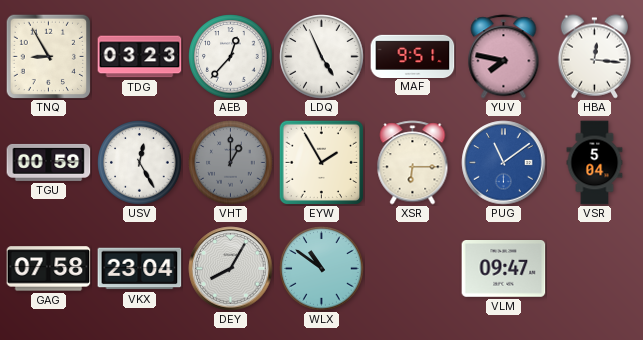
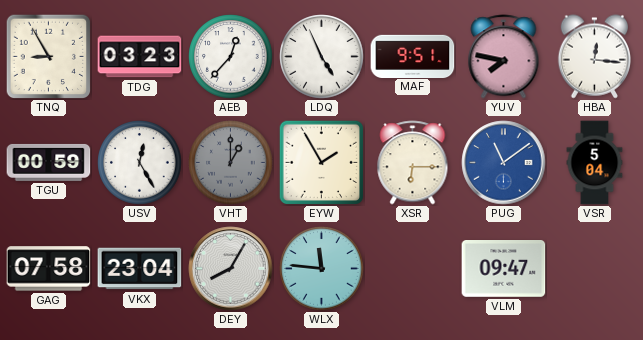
WLX: 10:51 -> 11:46
